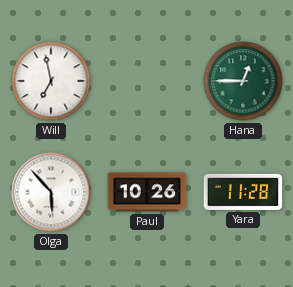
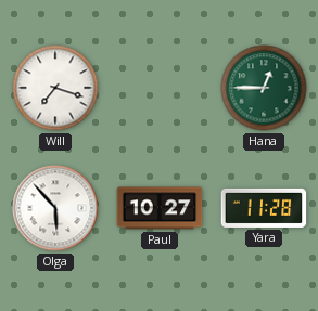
Will: 6:58 -> 7:18
Paul: 10:26 -> 10:27
